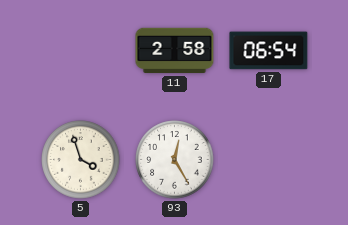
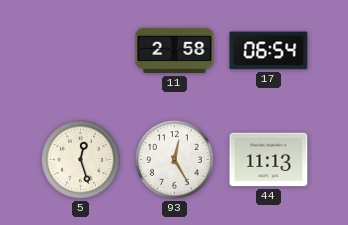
5: 3:57 -> 12:27
44: none -> 11:13
